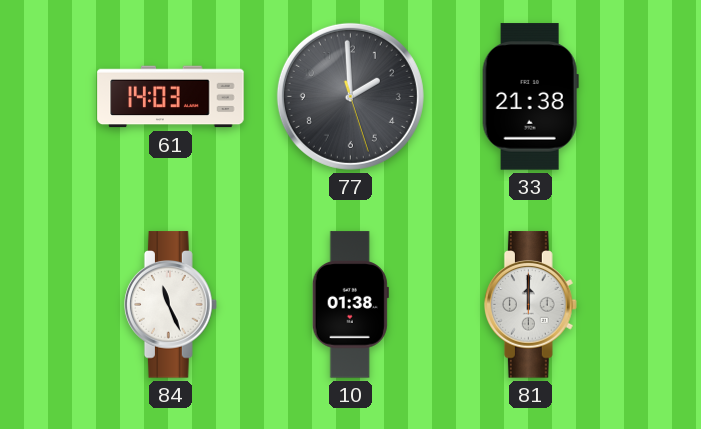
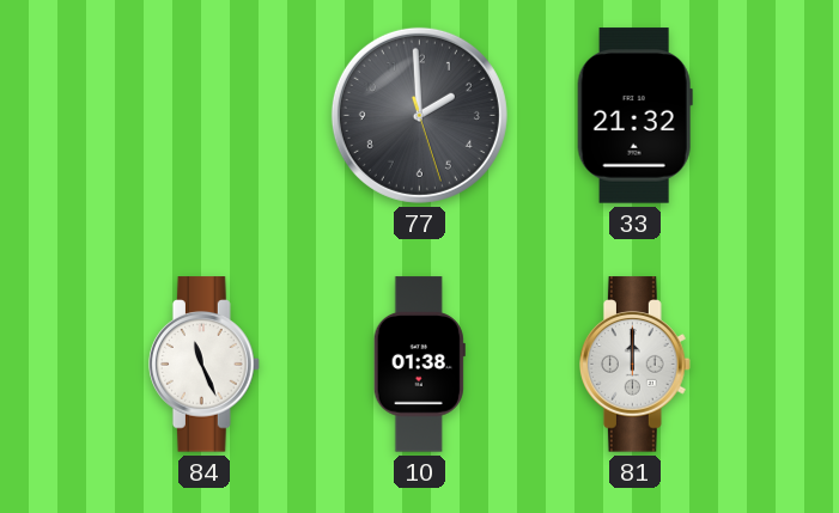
61: 14:03 -> none
33: 21:38 -> 21:32
